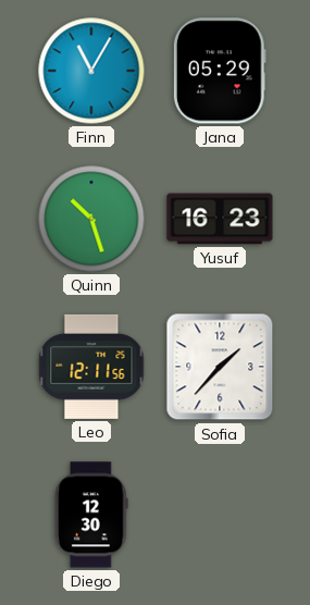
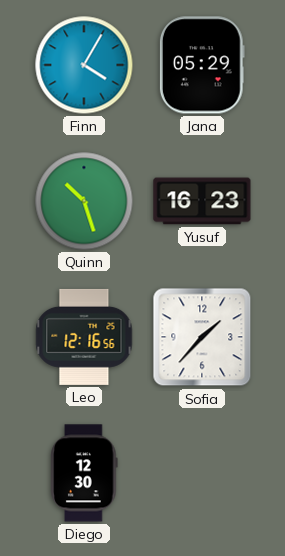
Finn: 11:05 -> 4:05
Leo: 12:11 -> 12:16
